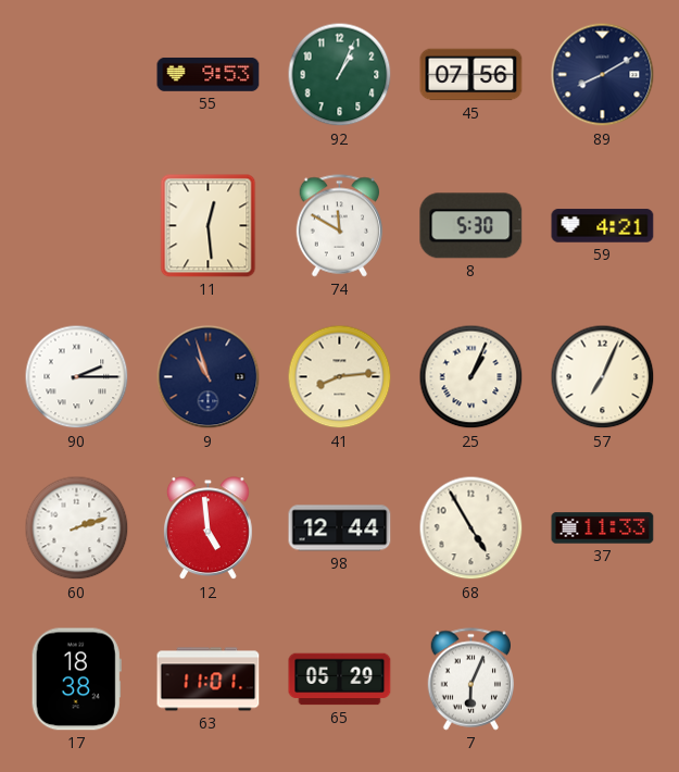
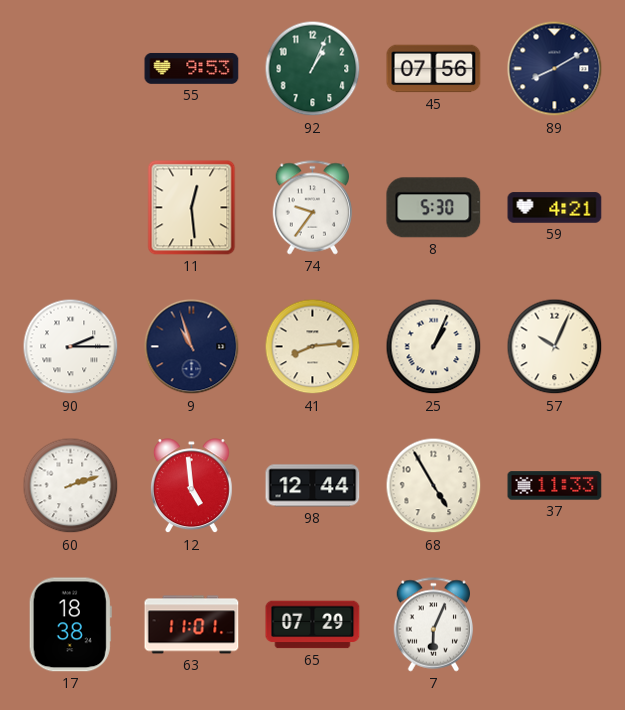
74: 11:50 -> 9:36
57: 7:04 -> 10:04
65: 05:29 -> 07:29
